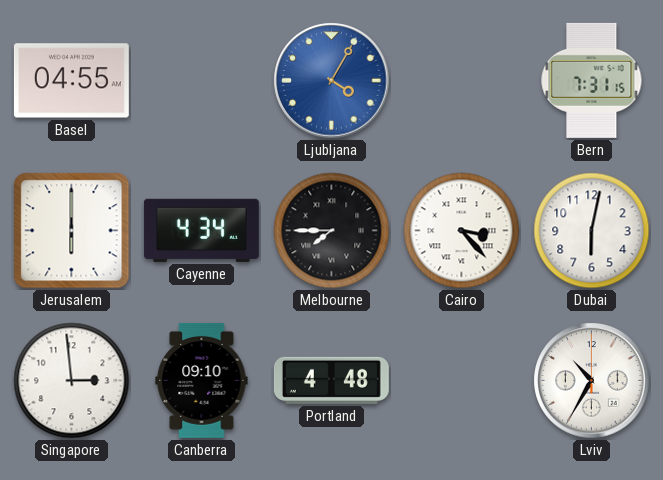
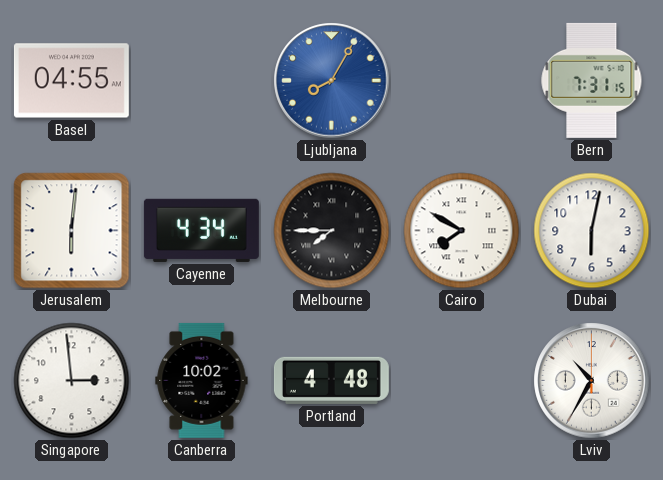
Ljubljana: 4:05 -> 8:05
Jerusalem: 6:00 -> 6:01
Cairo: 3:23 -> 7:50
Canberra: 09:10 -> 10:02
